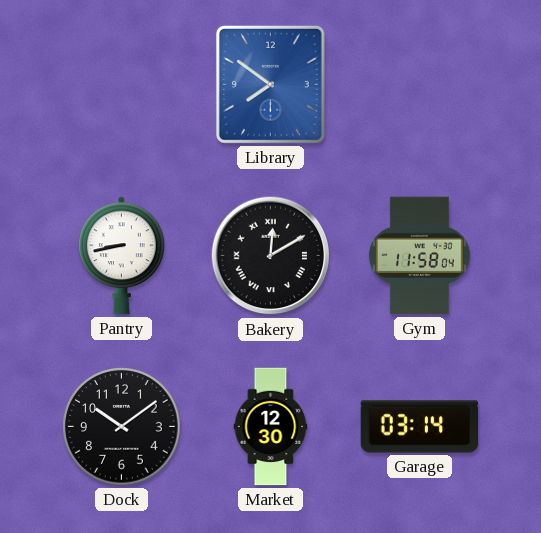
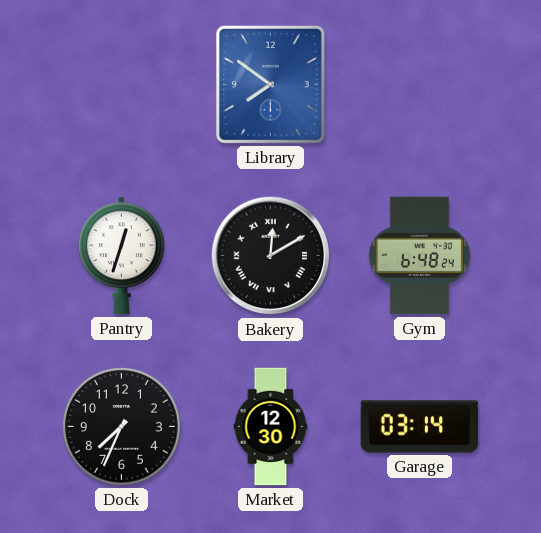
Pantry: 8:43 -> 12:33
Gym: 11:58 -> 6:48
Dock: 10:09 -> 7:34
